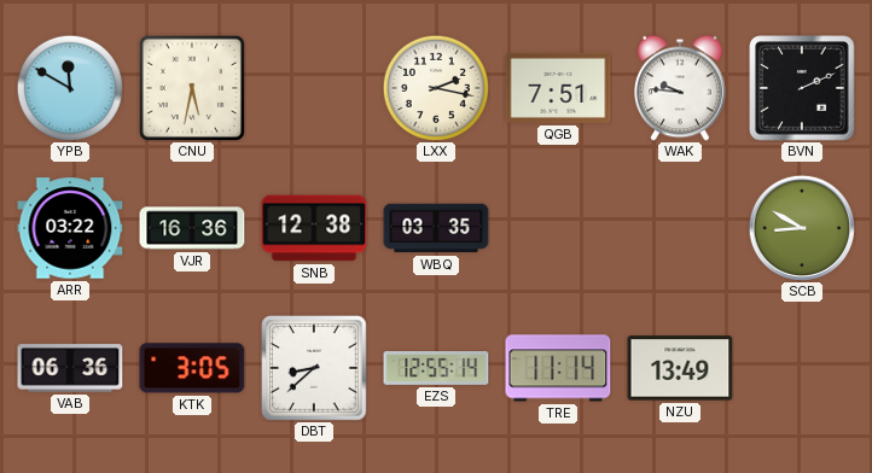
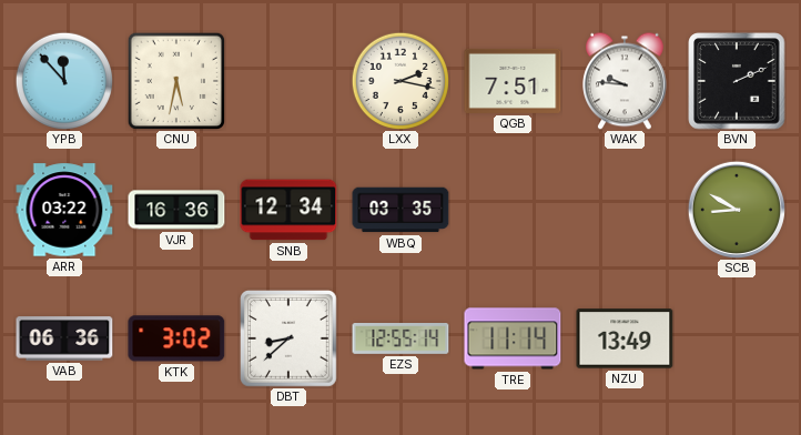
YPB: 11:50 -> 11:53
SNB: 12:38 -> 12:34
KTK: 3:05 -> 3:02
